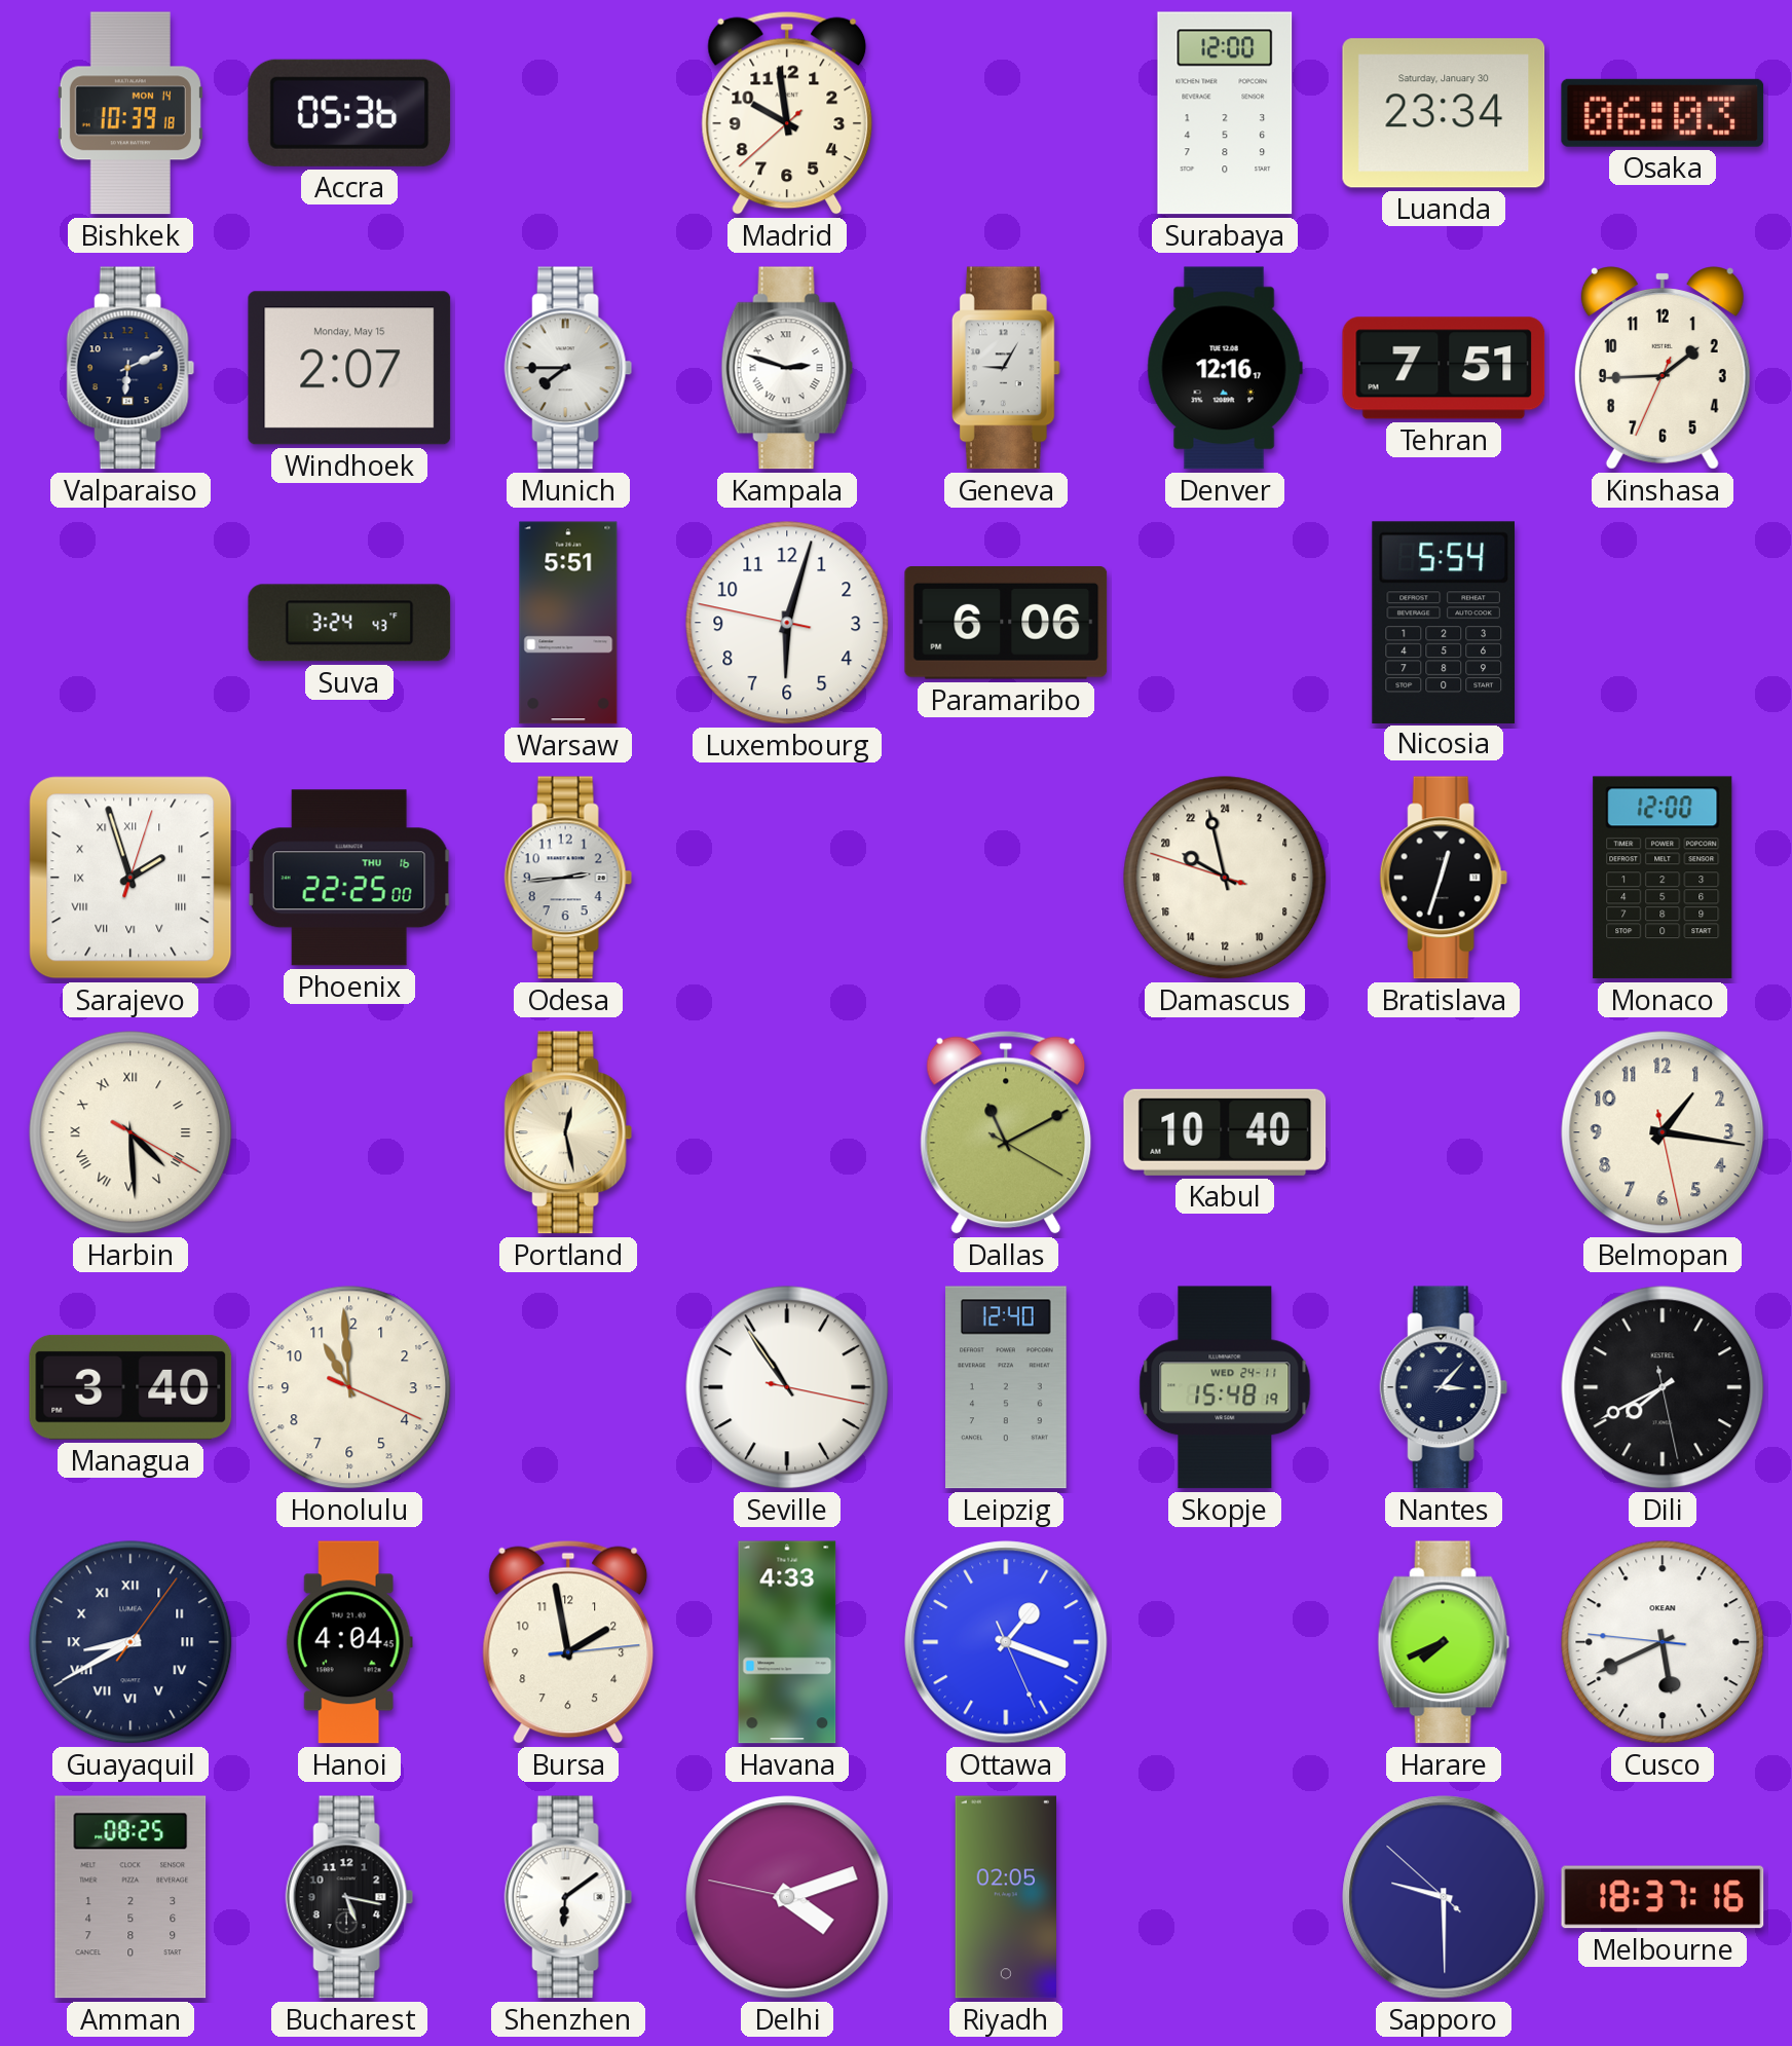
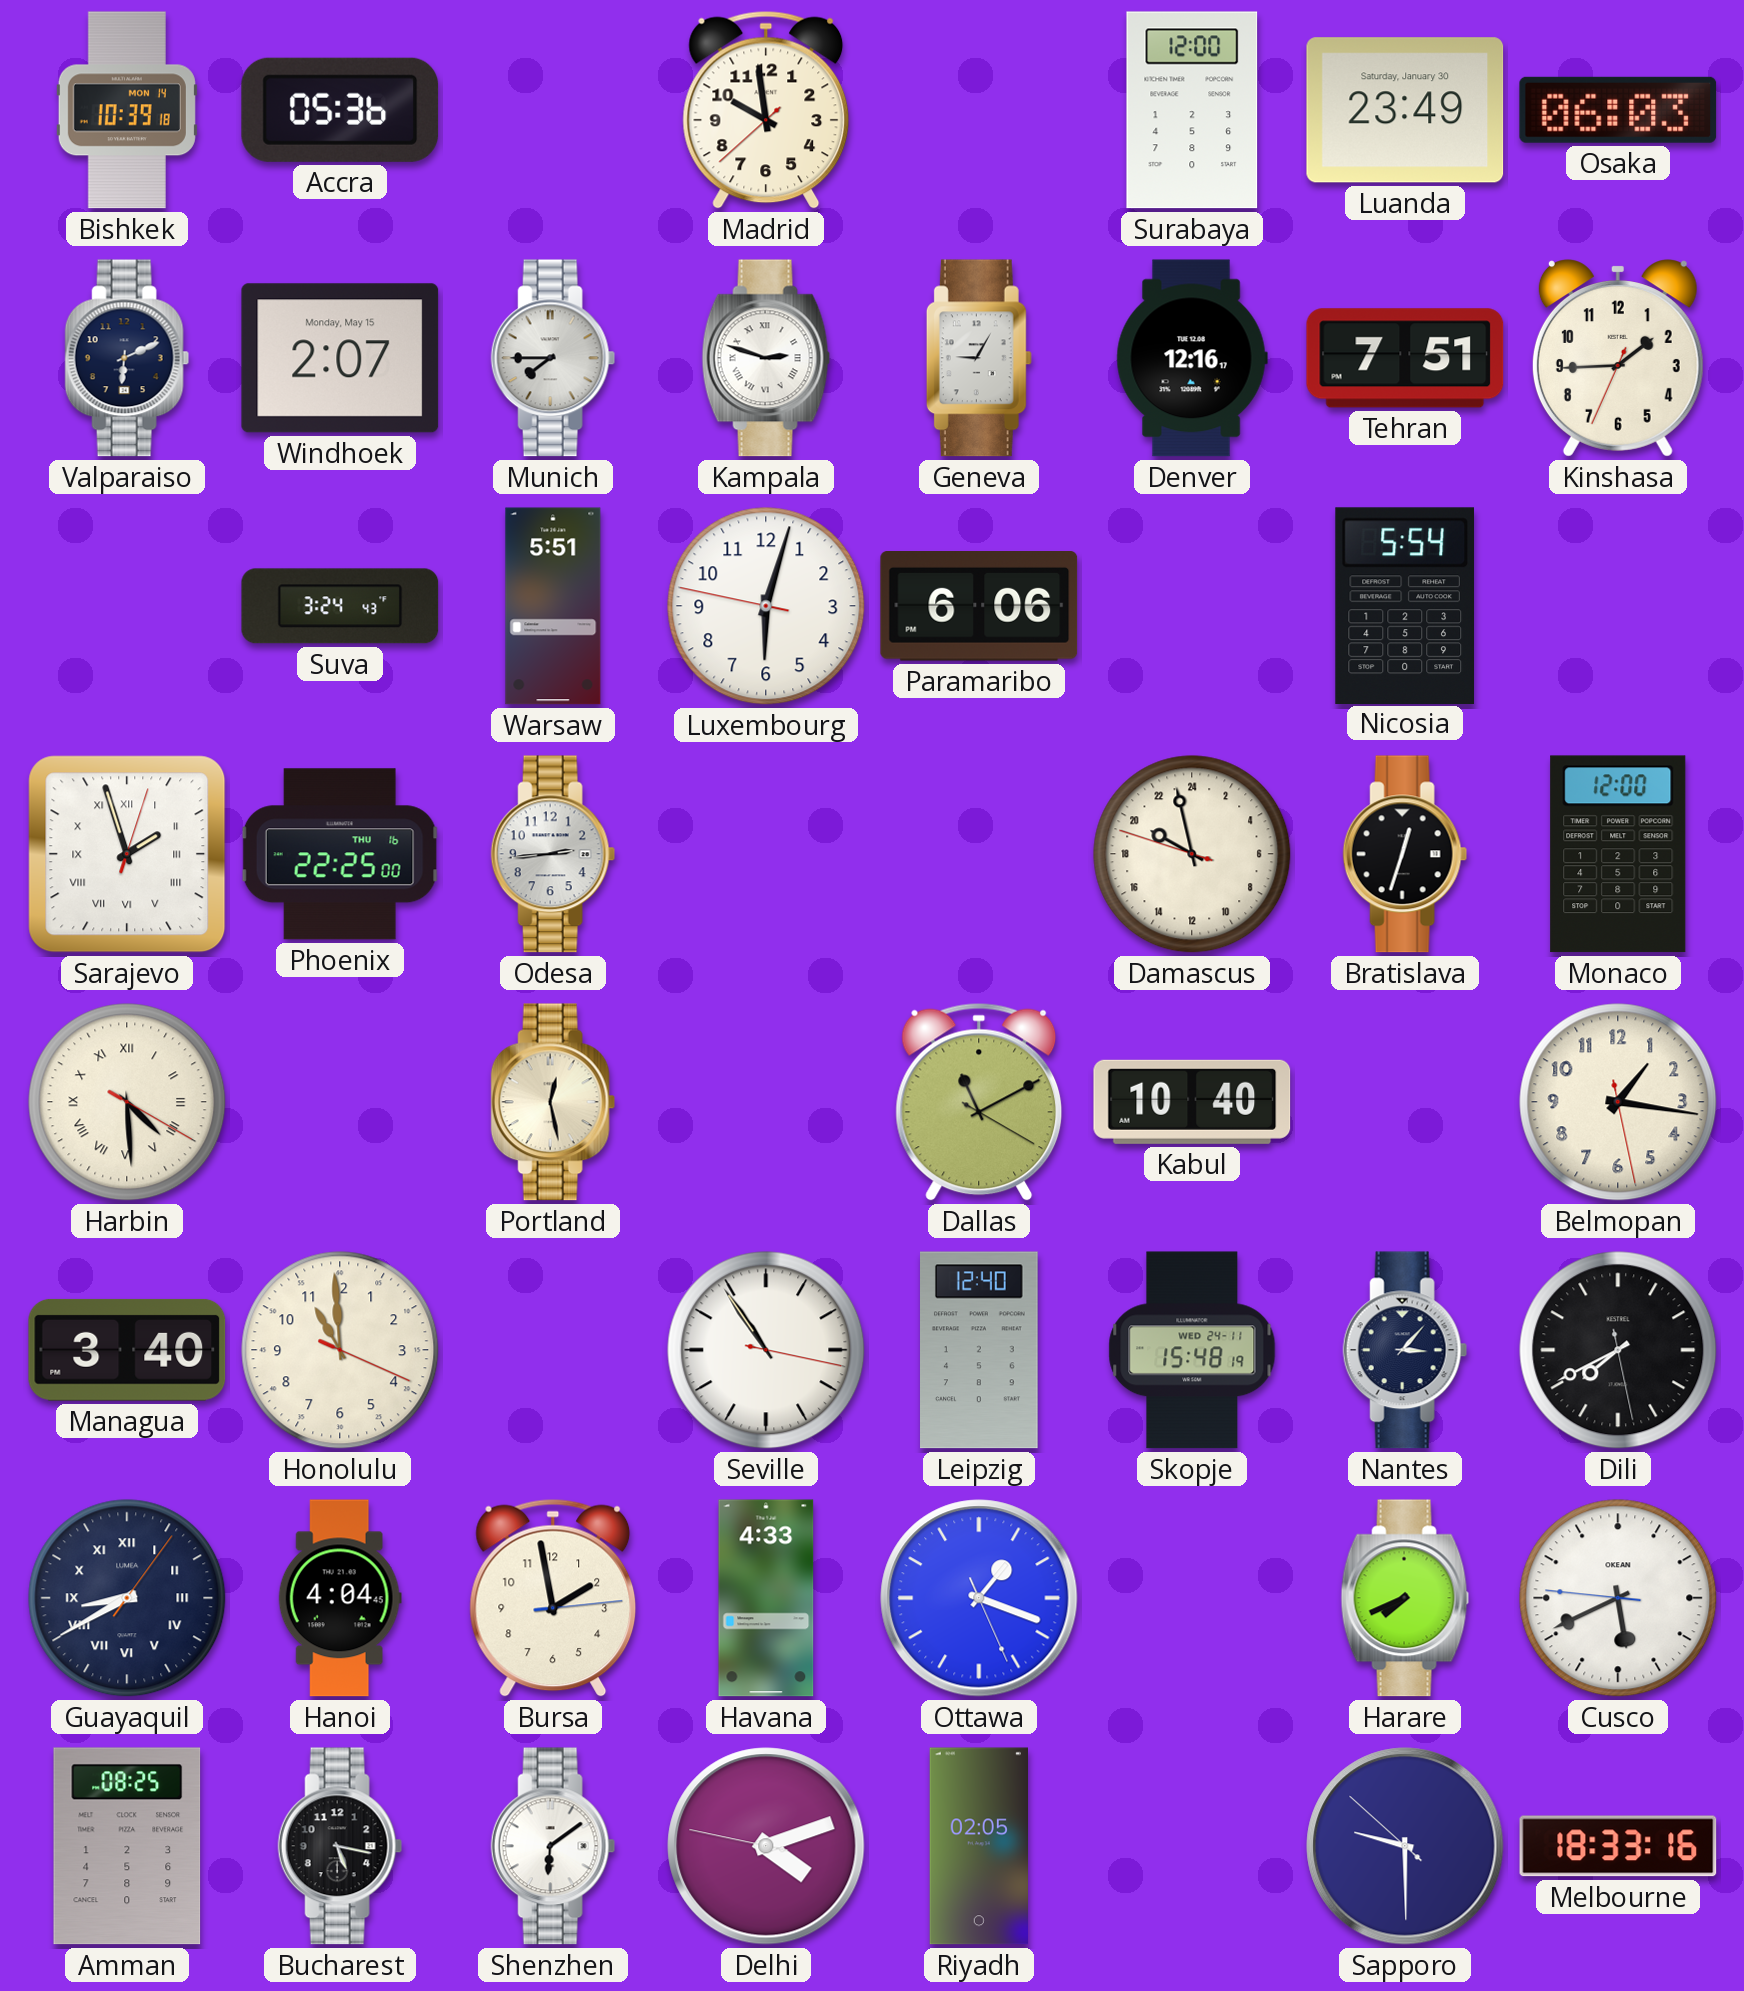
Luanda: 23:34 -> 23:49
Melbourne: 18:37 -> 18:33
